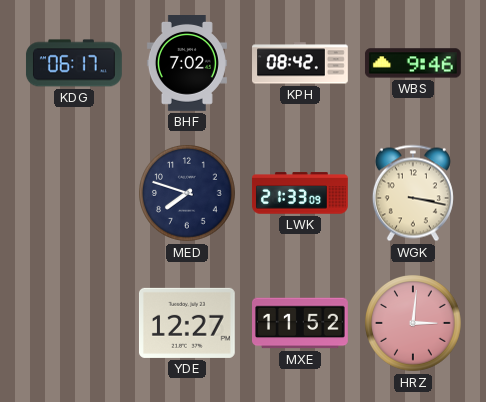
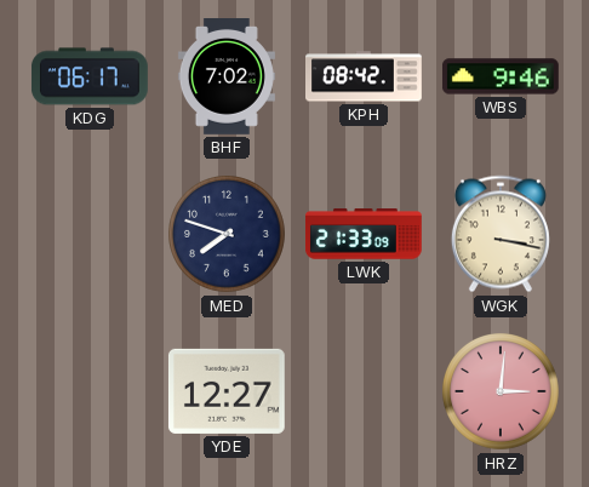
MXE: 11:52 -> none
